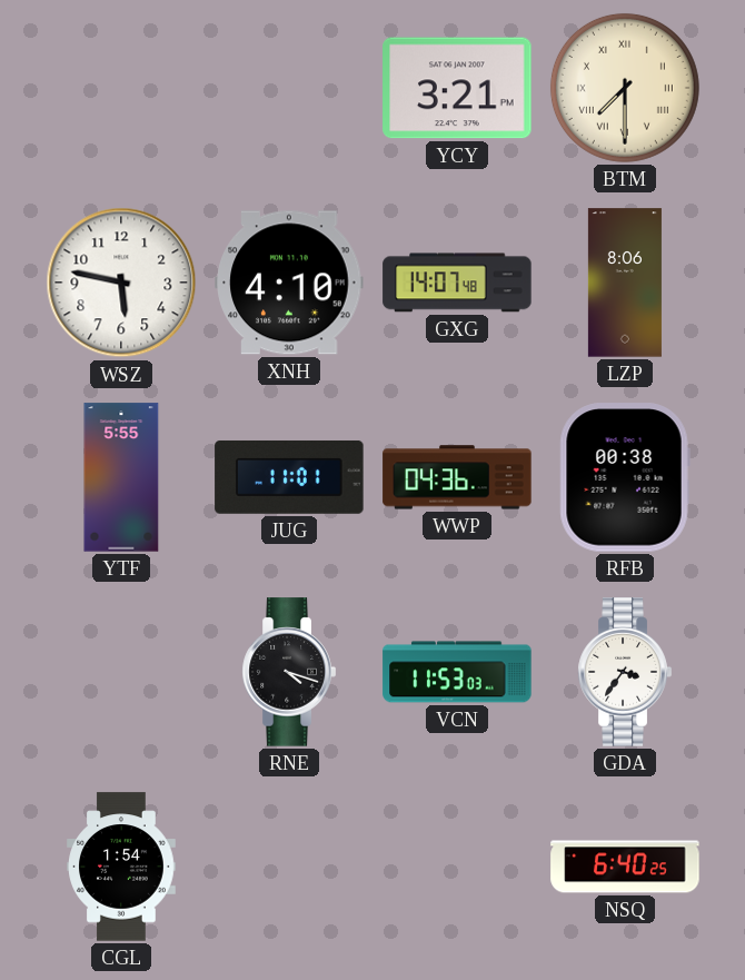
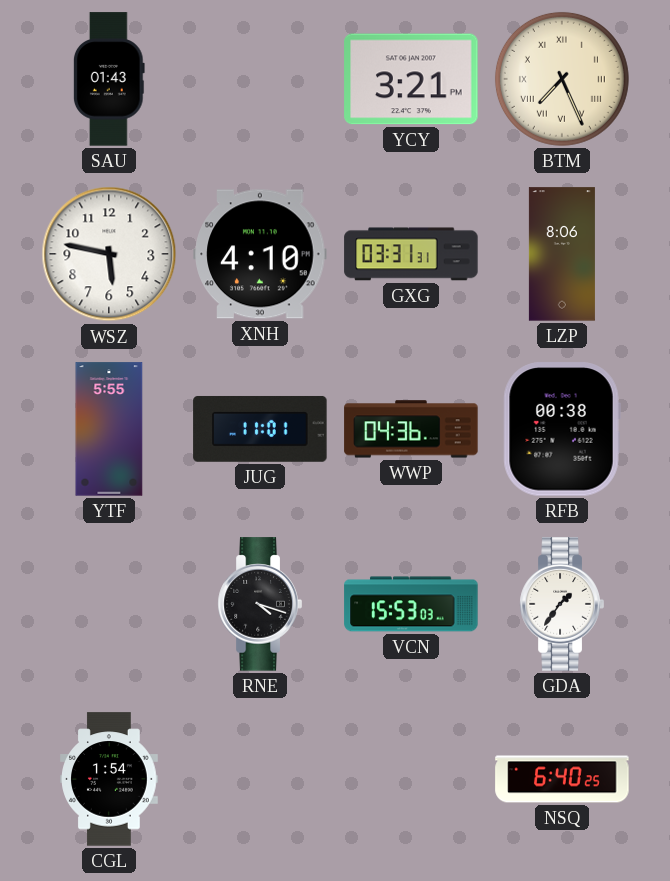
SAU: none -> 01:43
BTM: 7:30 -> 7:26
GXG: 14:07 -> 03:31
VCN: 11:53 -> 15:53
GDA: 3:36 -> 1:36
